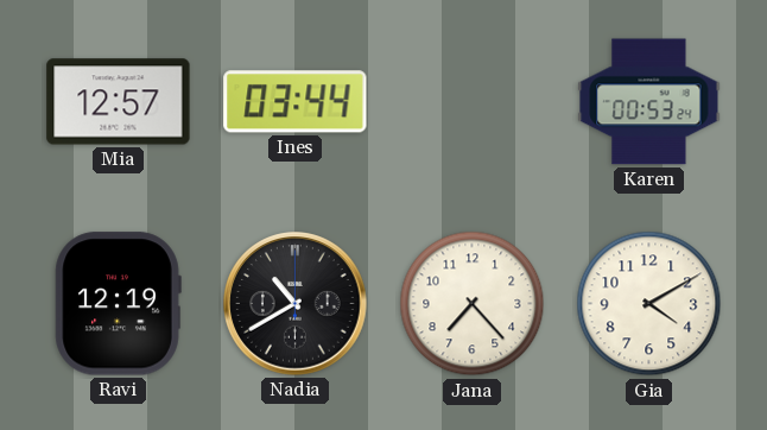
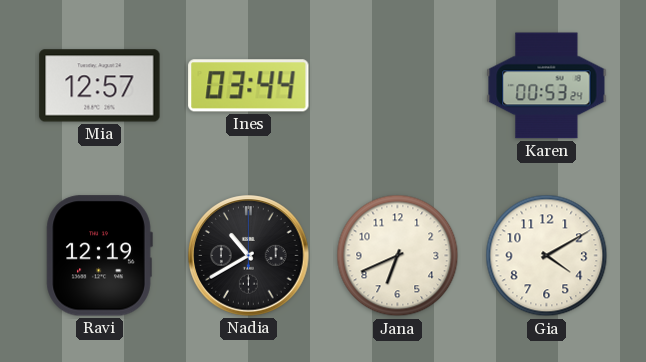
Jana: 7:23 -> 6:41
